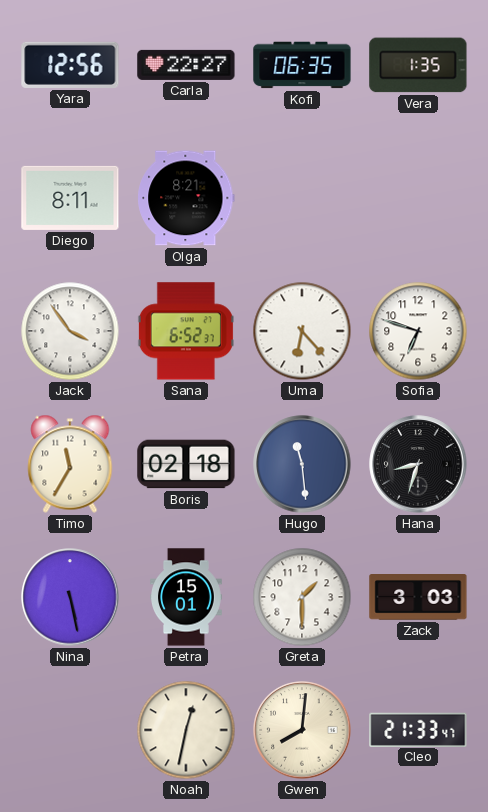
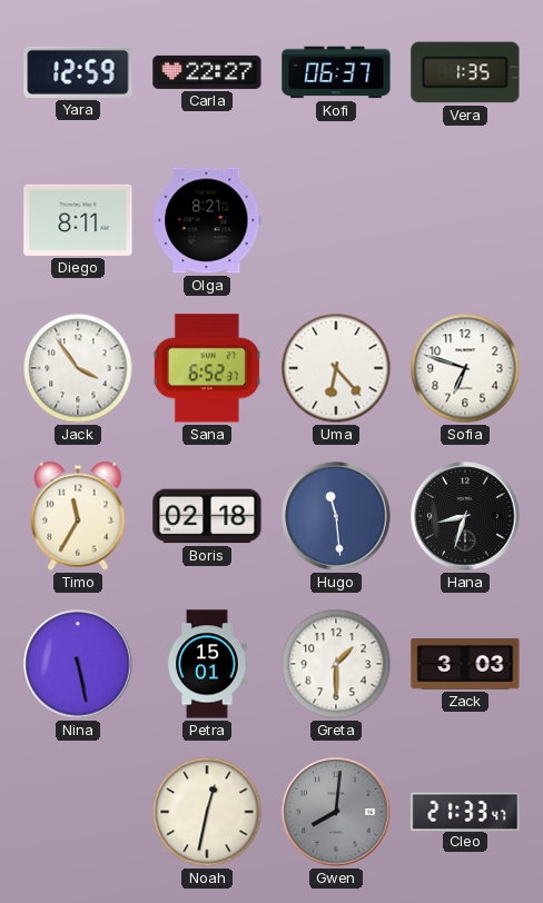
Yara: 12:56 -> 12:59
Kofi: 06:35 -> 06:37
Gwen dial: cream -> grey
